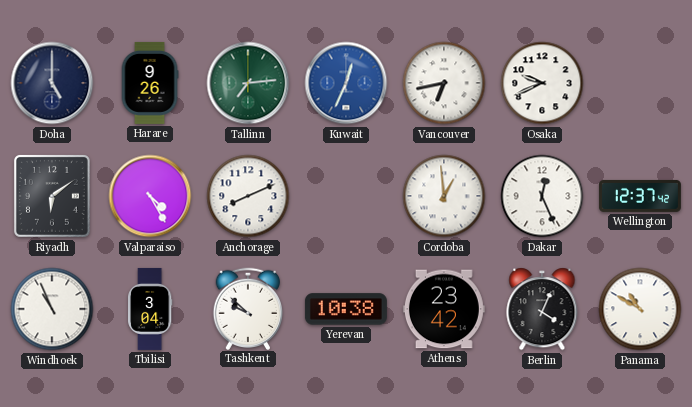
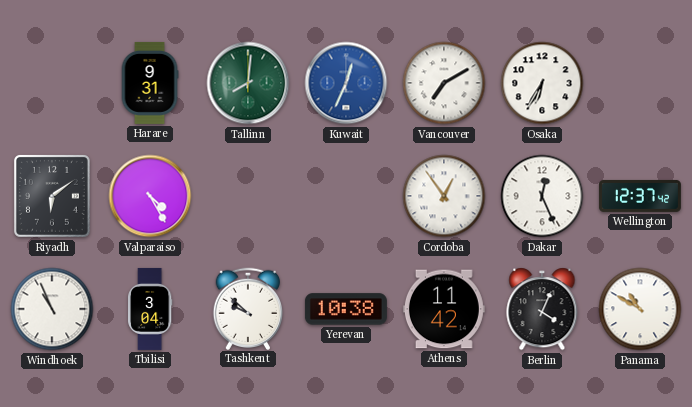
Doha: 5:00 -> none
Harare: 9:26 -> 9:31
Tallinn: 7:14 -> 8:01
Vancouver: 6:43 -> 7:10
Osaka: 9:41 -> 6:35
Anchorage: 8:11 -> none
Cordoba: 12:59 -> 12:54
Athens: 23:42 -> 11:42
